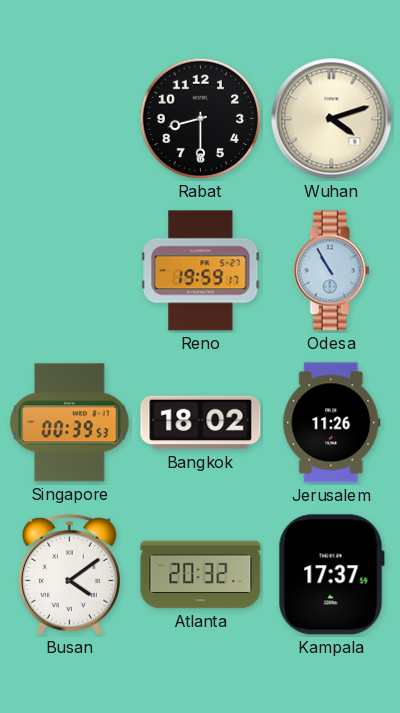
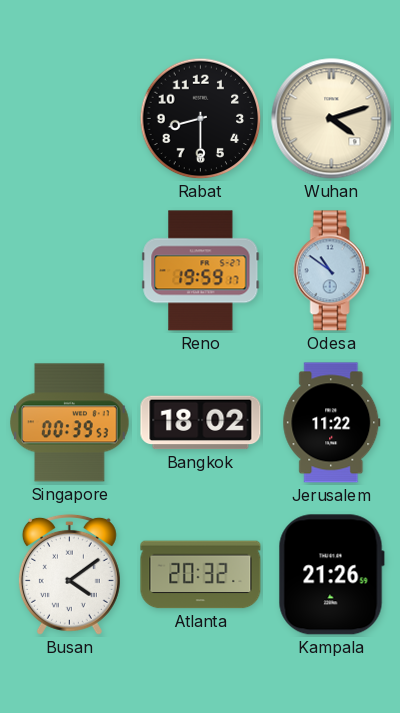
Odesa: 10:55 -> 10:51
Jerusalem: 11:26 -> 11:22
Kampala: 17:37 -> 21:26
